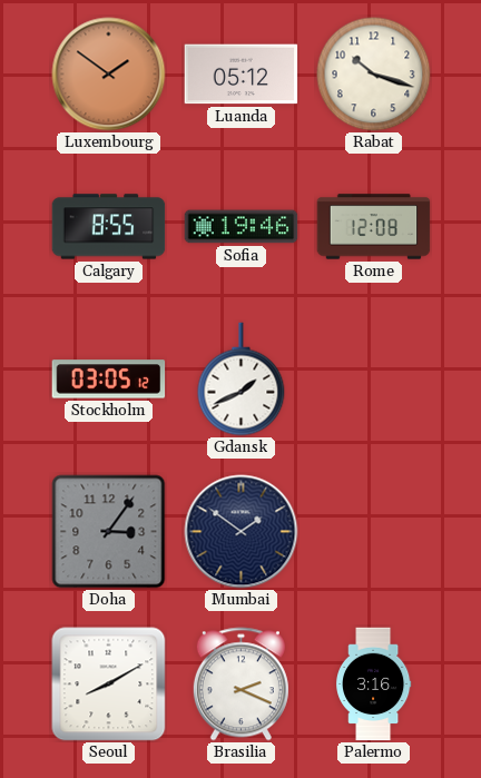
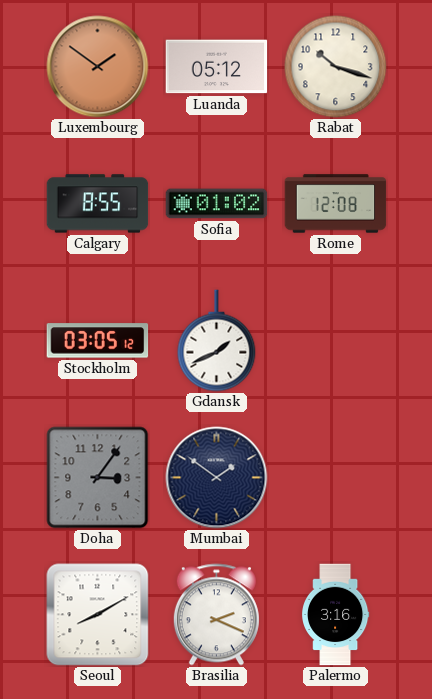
Sofia: 19:46 -> 01:02
